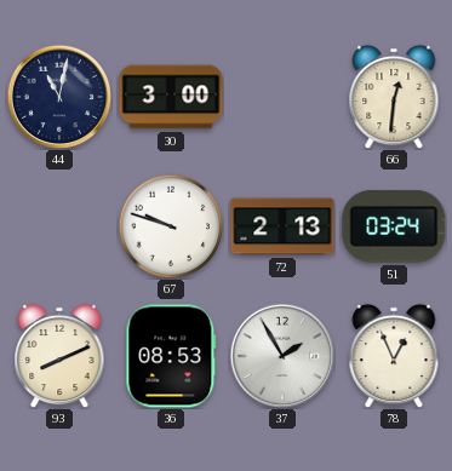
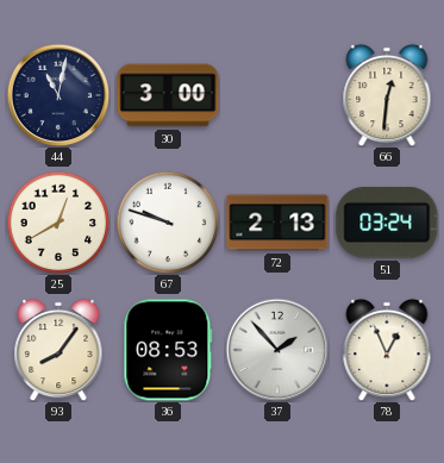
25: none -> 12:40
93: 8:11 -> 8:06
37: 1:55 -> 1:53
